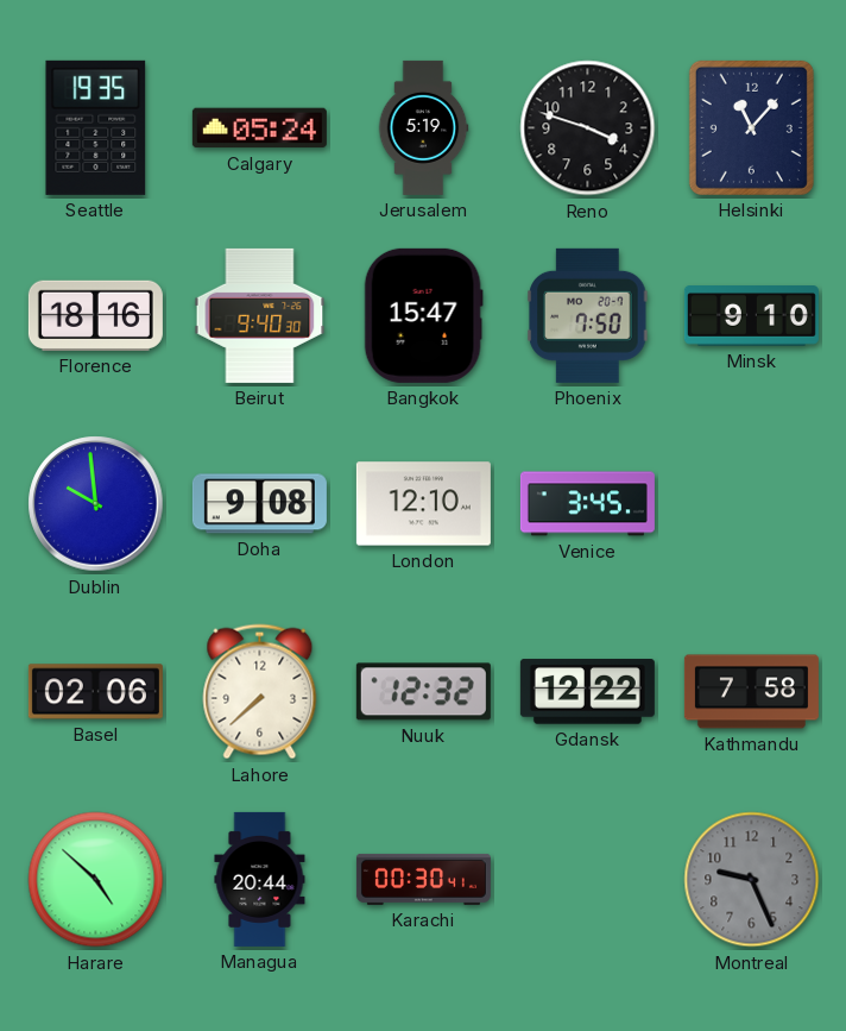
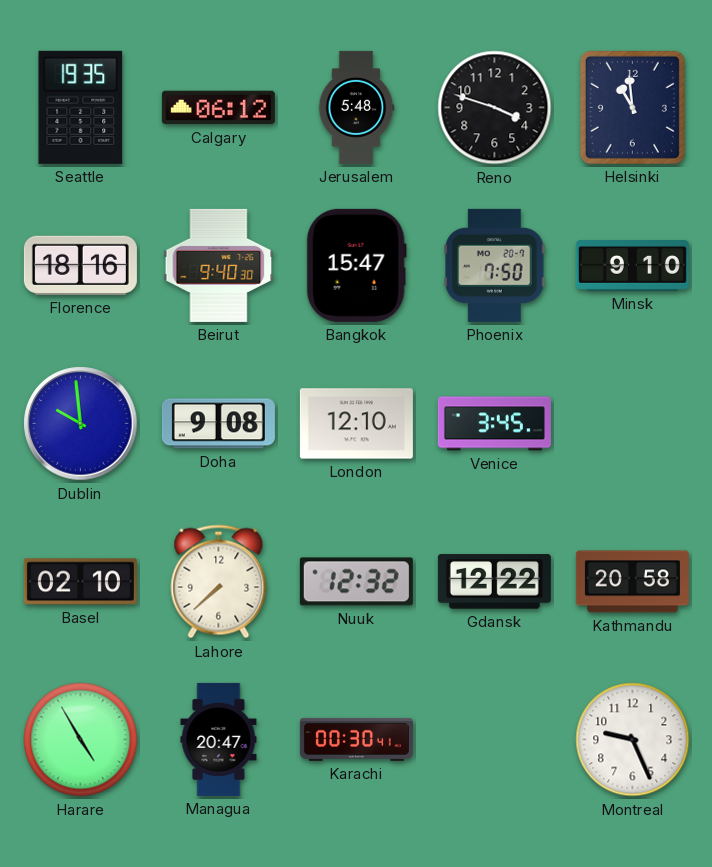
Calgary: 05:24 -> 06:12
Jerusalem: 5:19 -> 5:48
Helsinki: 11:07 -> 10:59
Basel: 02:06 -> 02:10
Kathmandu: 7:58 -> 20:58
Harare: 4:52 -> 4:55
Managua: 20:44 -> 20:47
Montreal dial: grey -> white
